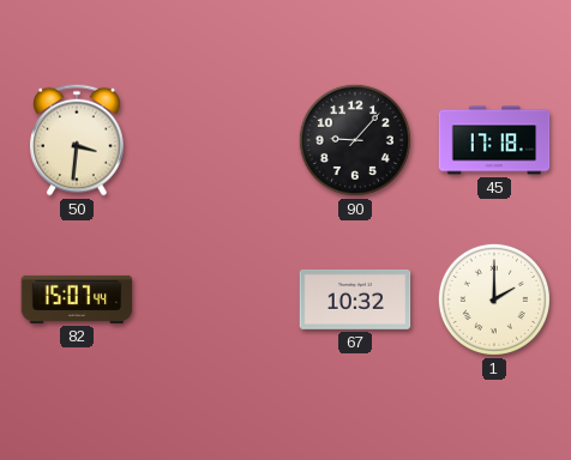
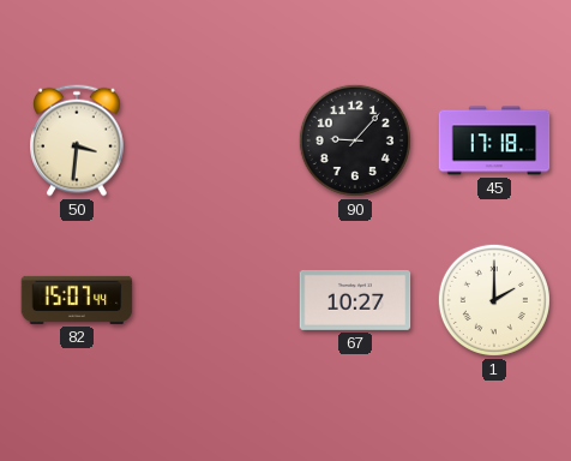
67: 10:32 -> 10:27
